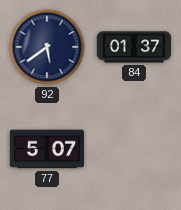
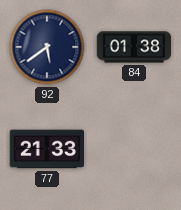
84: 01:37 -> 01:38
77: 5:07 -> 21:33
